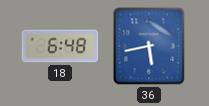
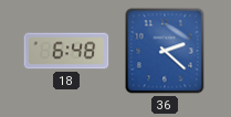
36: 5:43 -> 2:22
